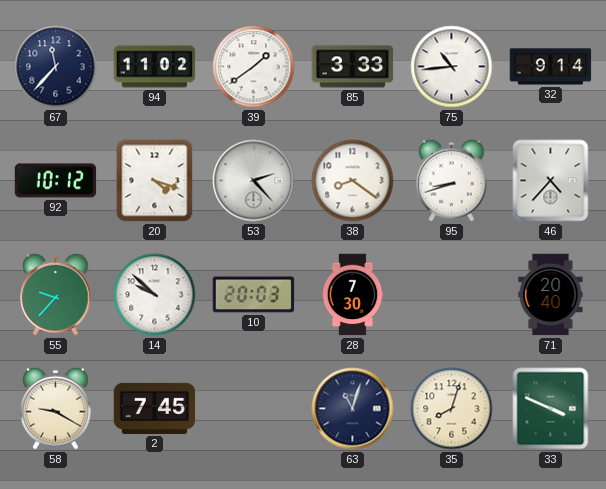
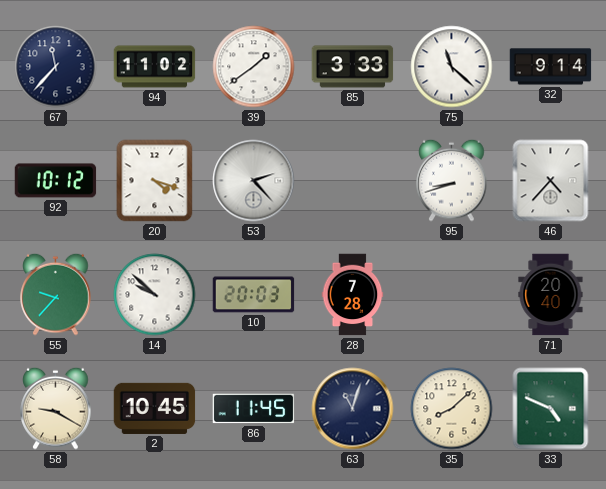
75: 10:44 -> 11:22
38: 8:21 -> none
28: 7:30 -> 7:28
2: 7:45 -> 10:45
86: none -> 11:45
35: 8:03 -> 8:08
33: 3:49 -> 4:49
